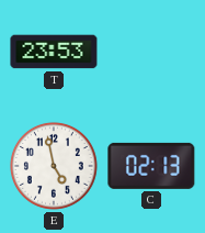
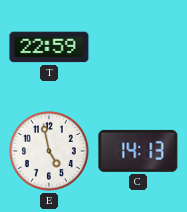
T: 23:53 -> 22:59
C: 02:13 -> 14:13
